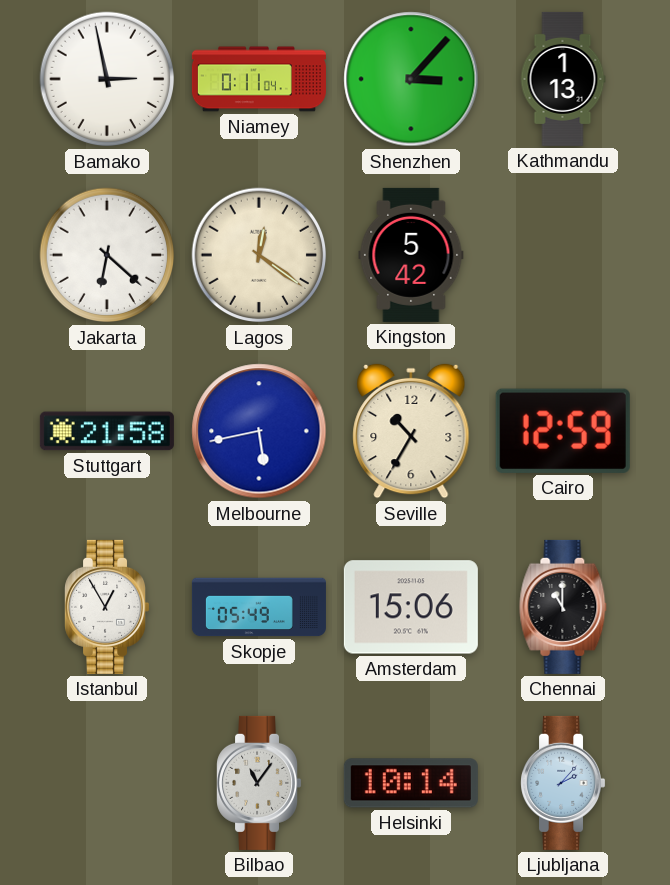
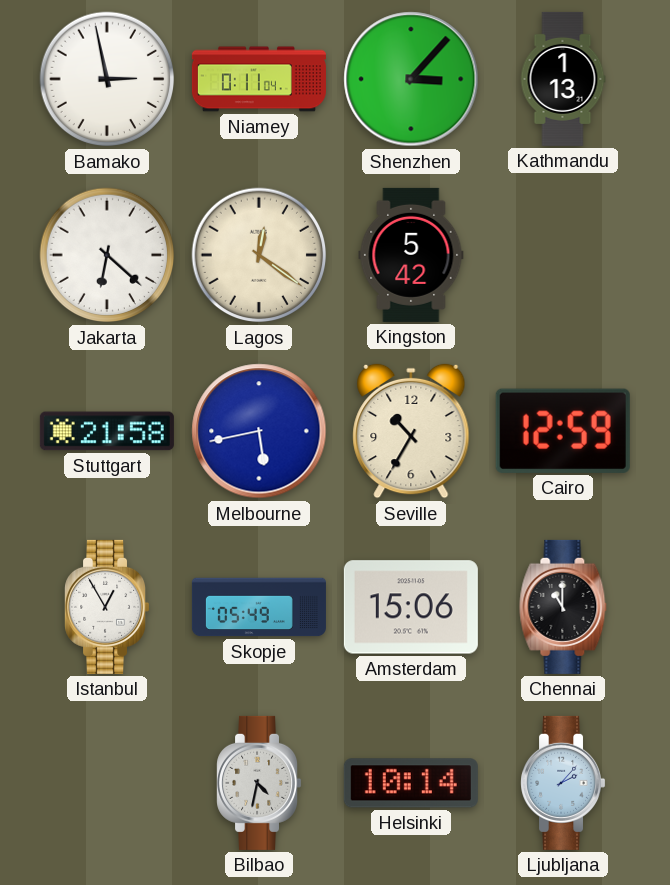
Bilbao: 11:06 -> 4:32
